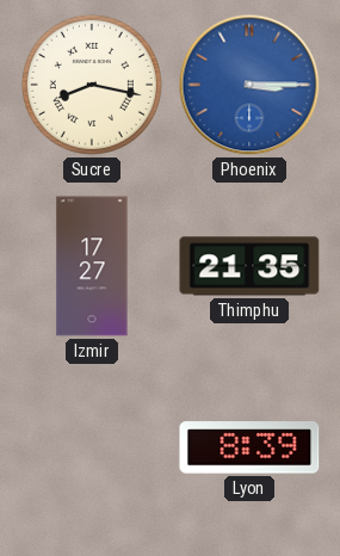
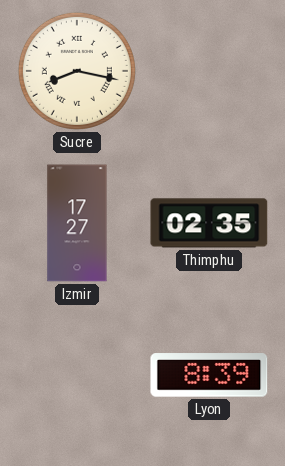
Phoenix: 3:15 -> none
Thimphu: 21:35 -> 02:35
